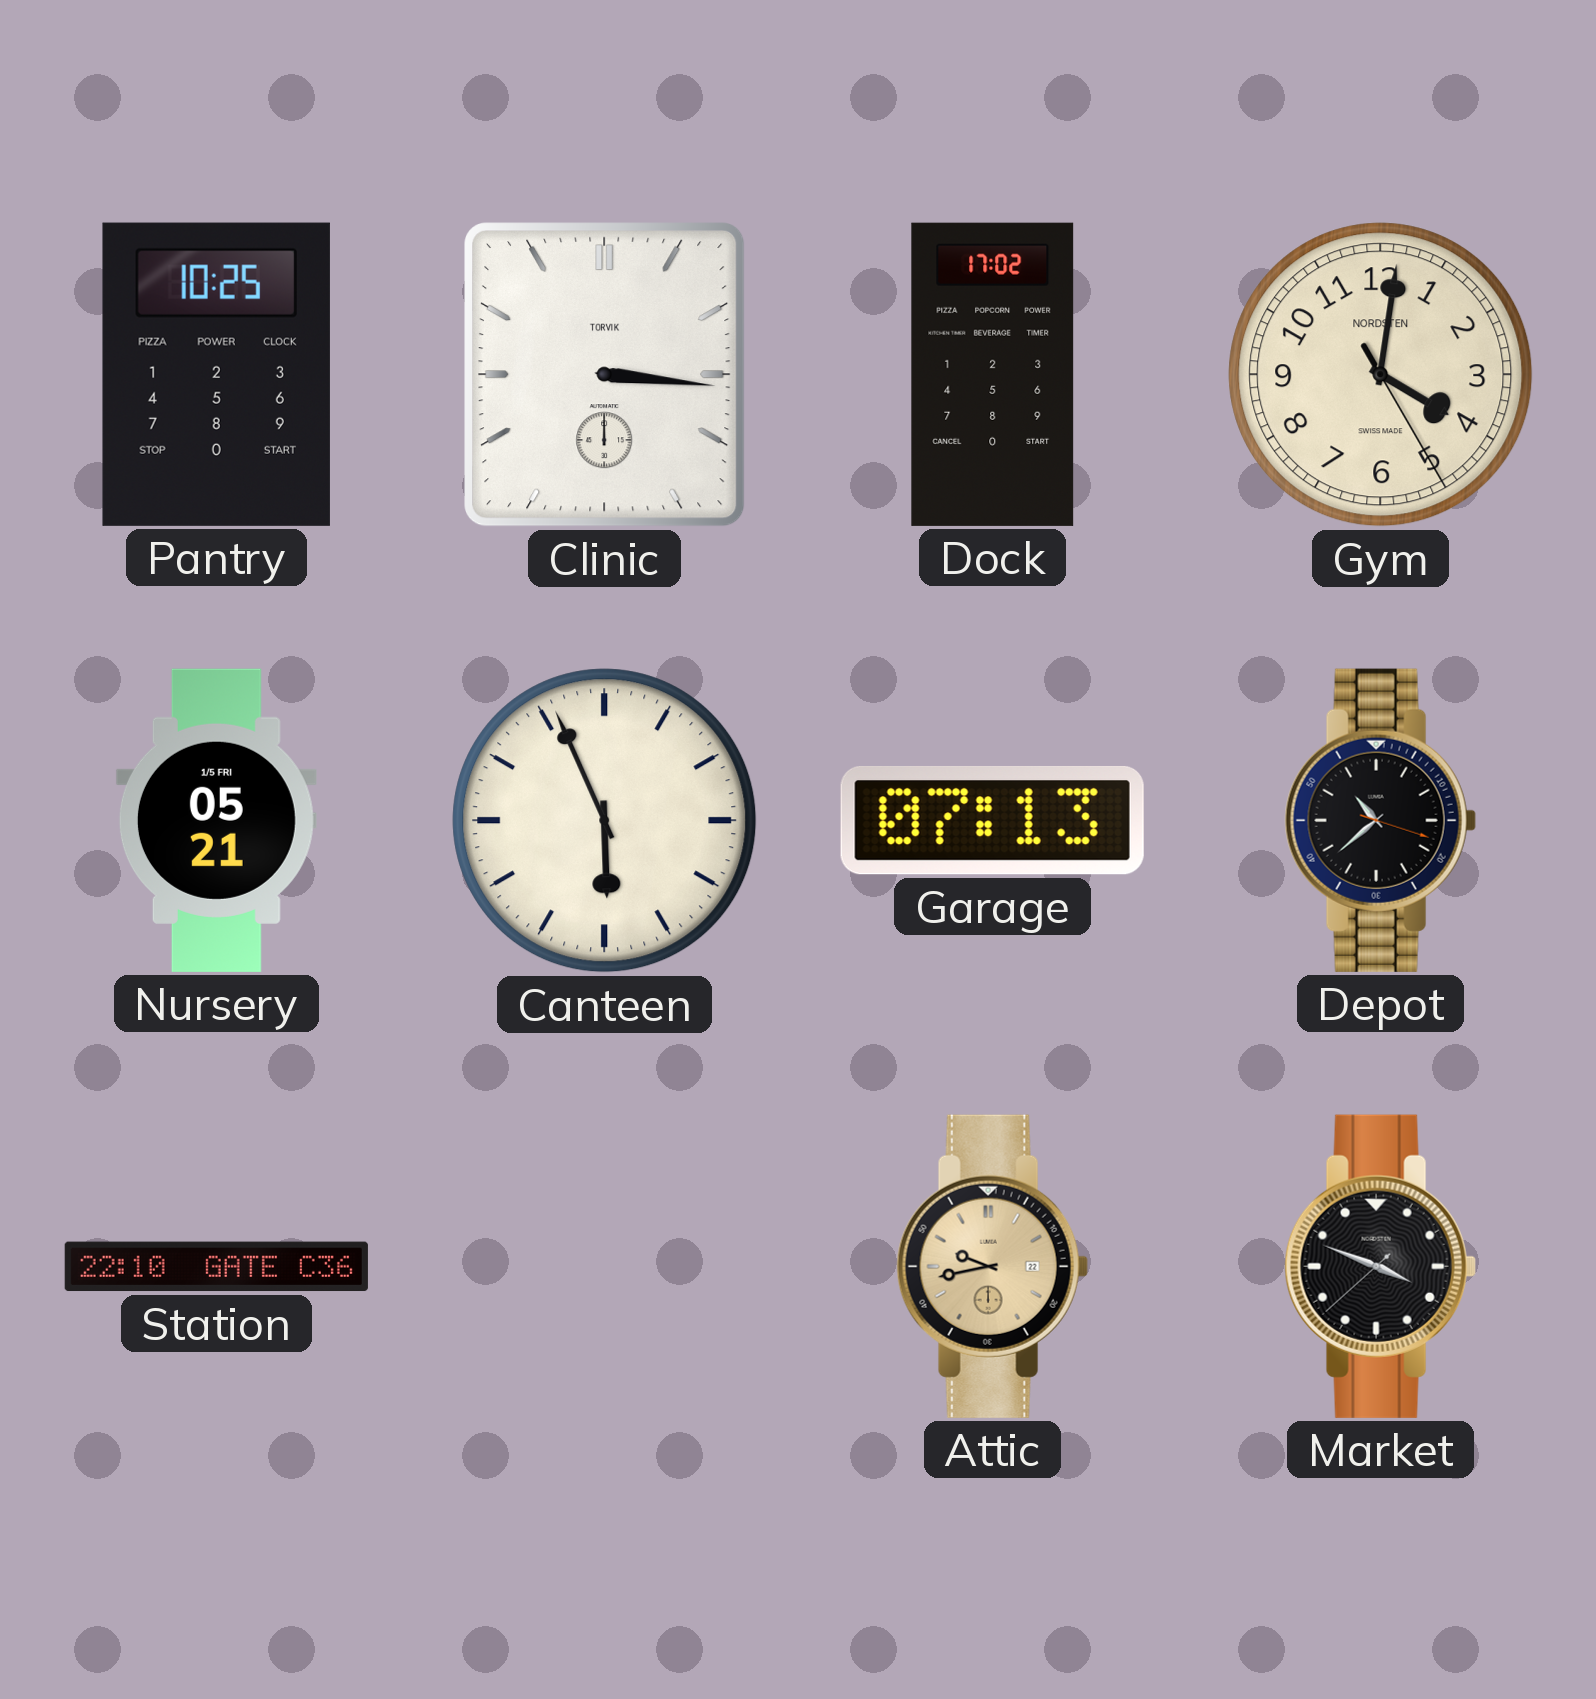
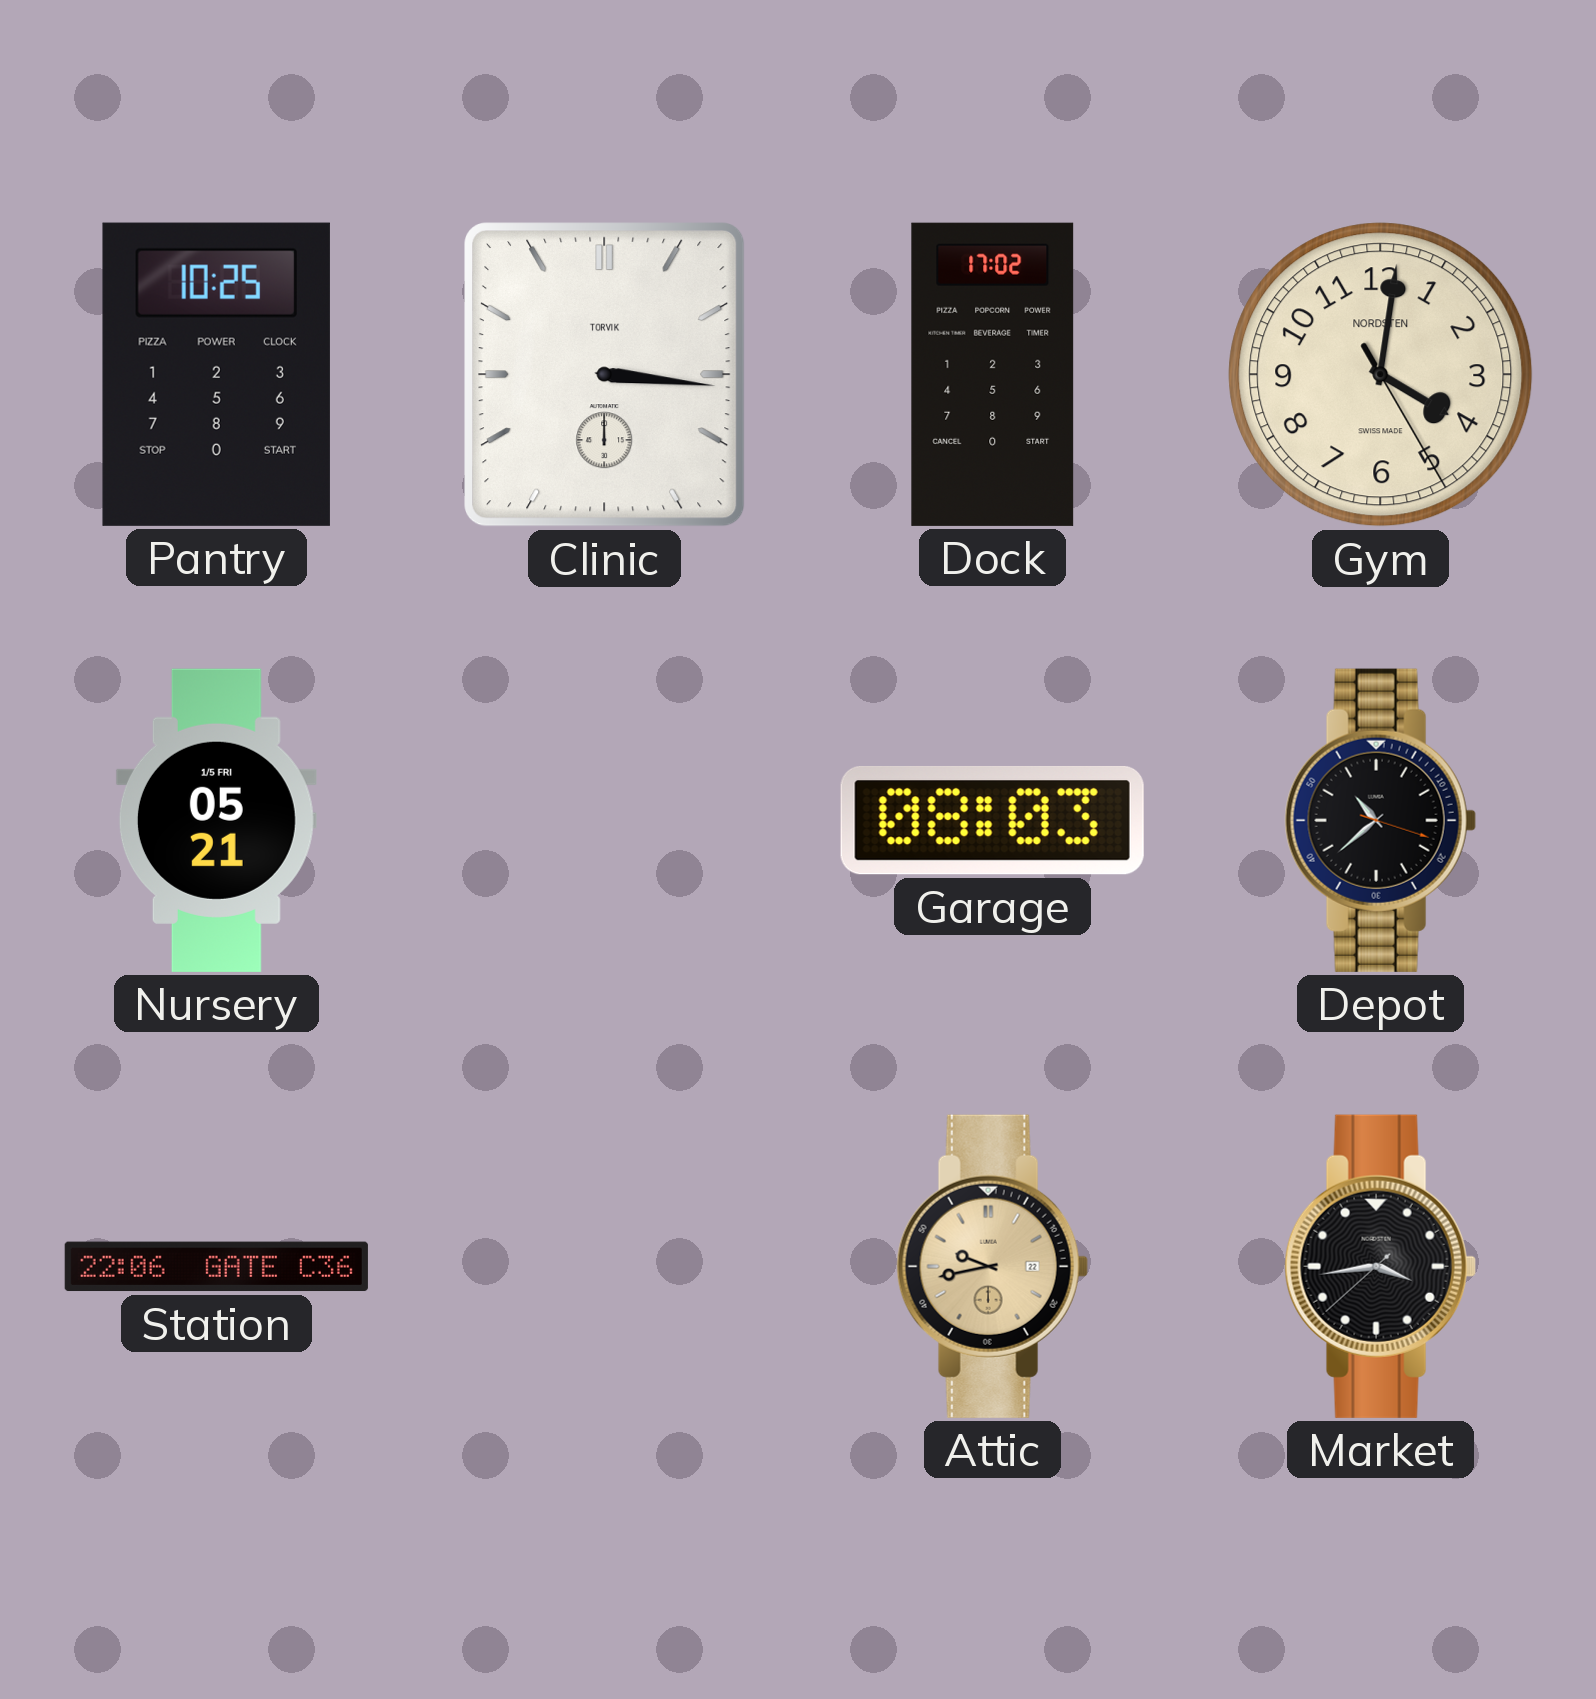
Canteen: 5:56 -> none
Garage: 07:13 -> 08:03
Station: 22:10 -> 22:06
Market: 3:48 -> 3:43
